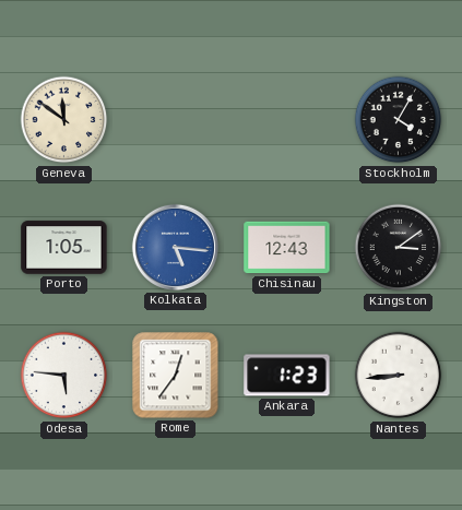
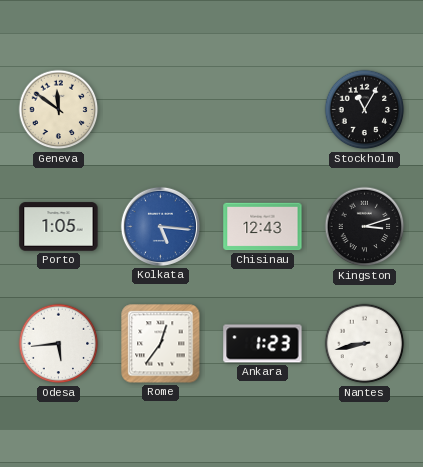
Stockholm: 4:05 -> 11:05
Kingston: 3:09 -> 3:12
Odesa: 5:46 -> 5:44
Nantes: 8:44 -> 8:43
